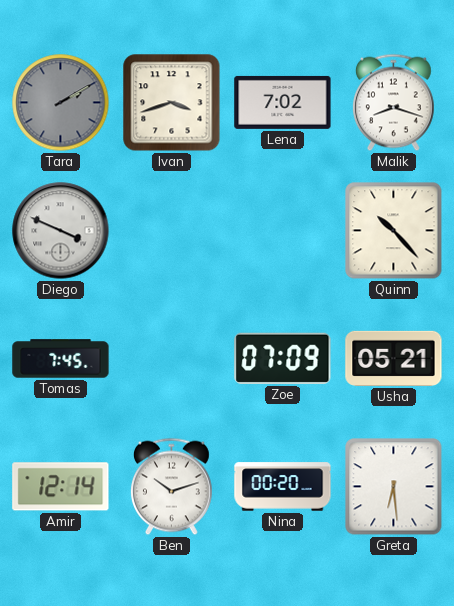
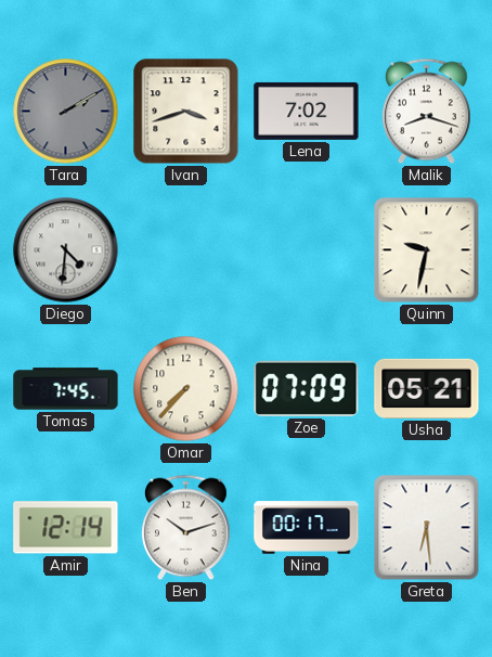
Diego: 3:49 -> 4:31
Quinn: 10:23 -> 9:32
Omar: none -> 7:37
Nina: 00:20 -> 00:17
